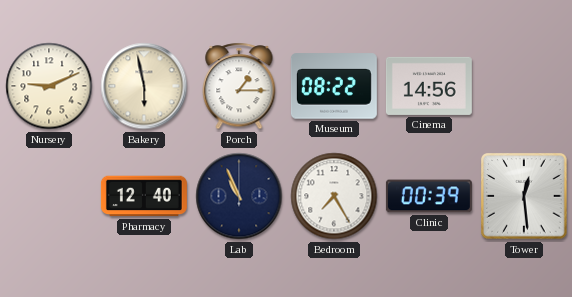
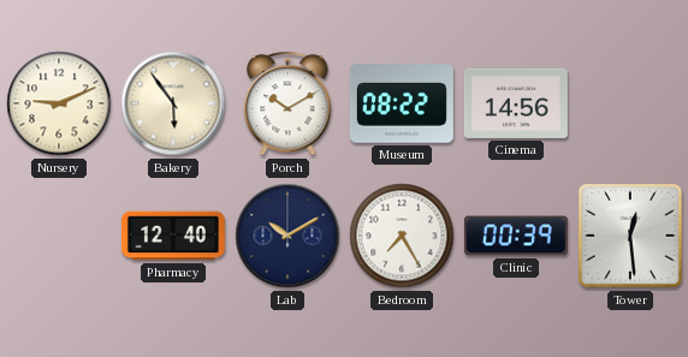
Bakery: 5:58 -> 5:54
Porch: 1:15 -> 10:10
Lab: 10:56 -> 10:10
